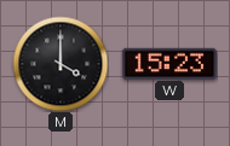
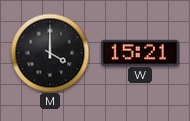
W: 15:23 -> 15:21
